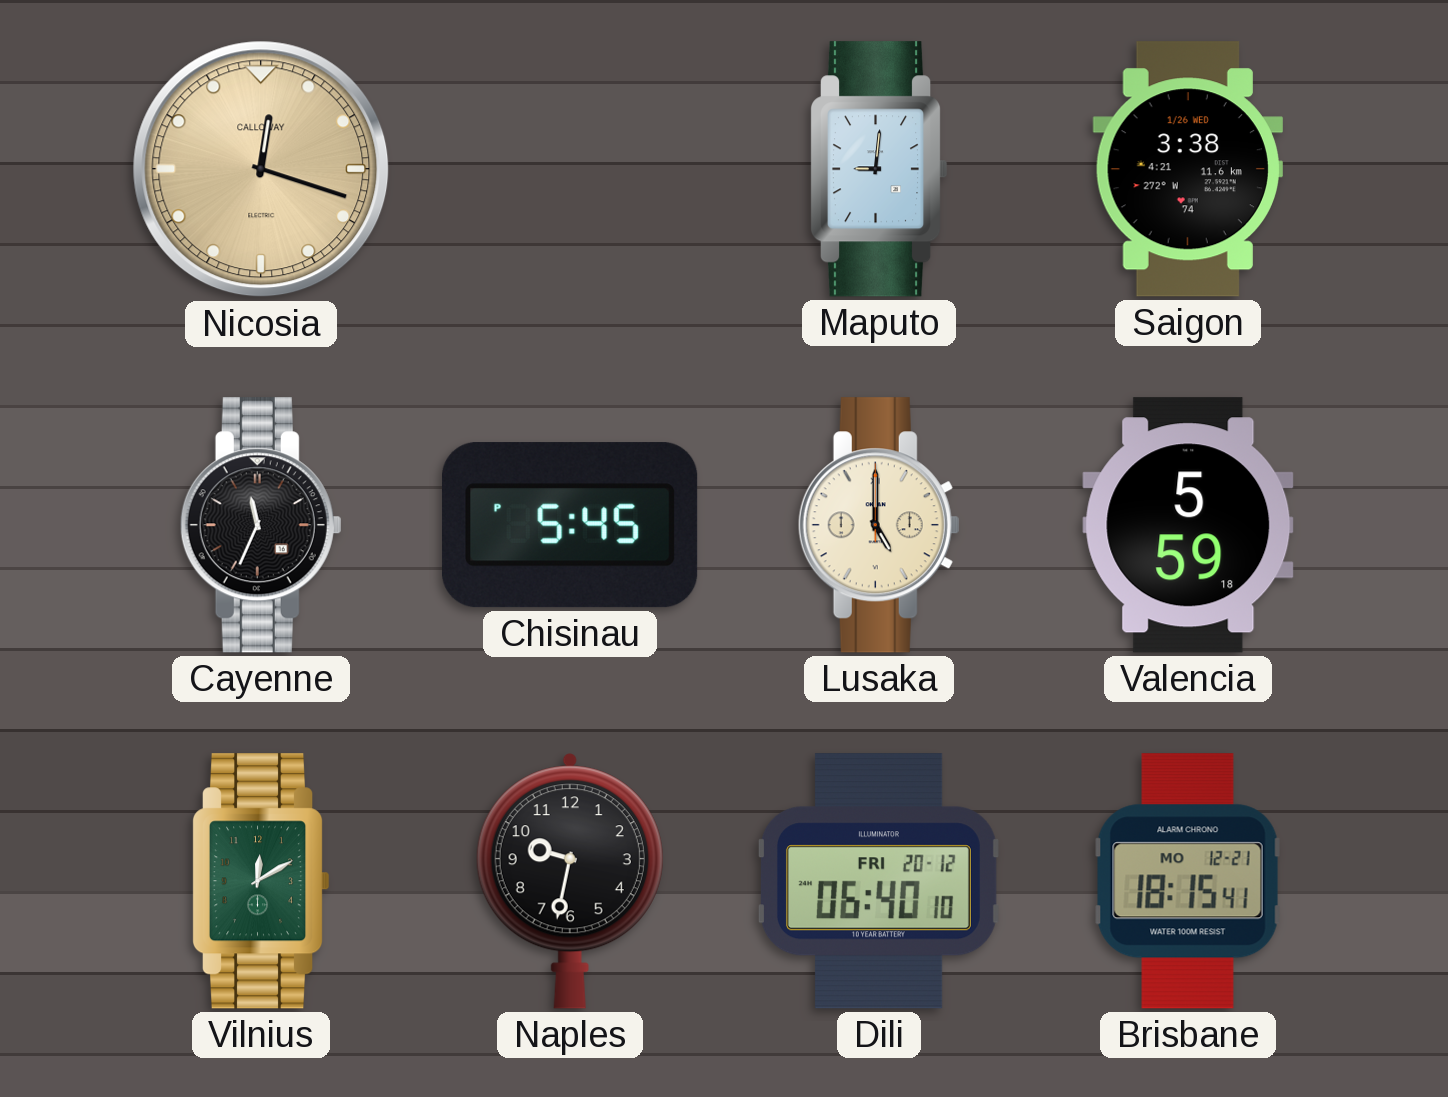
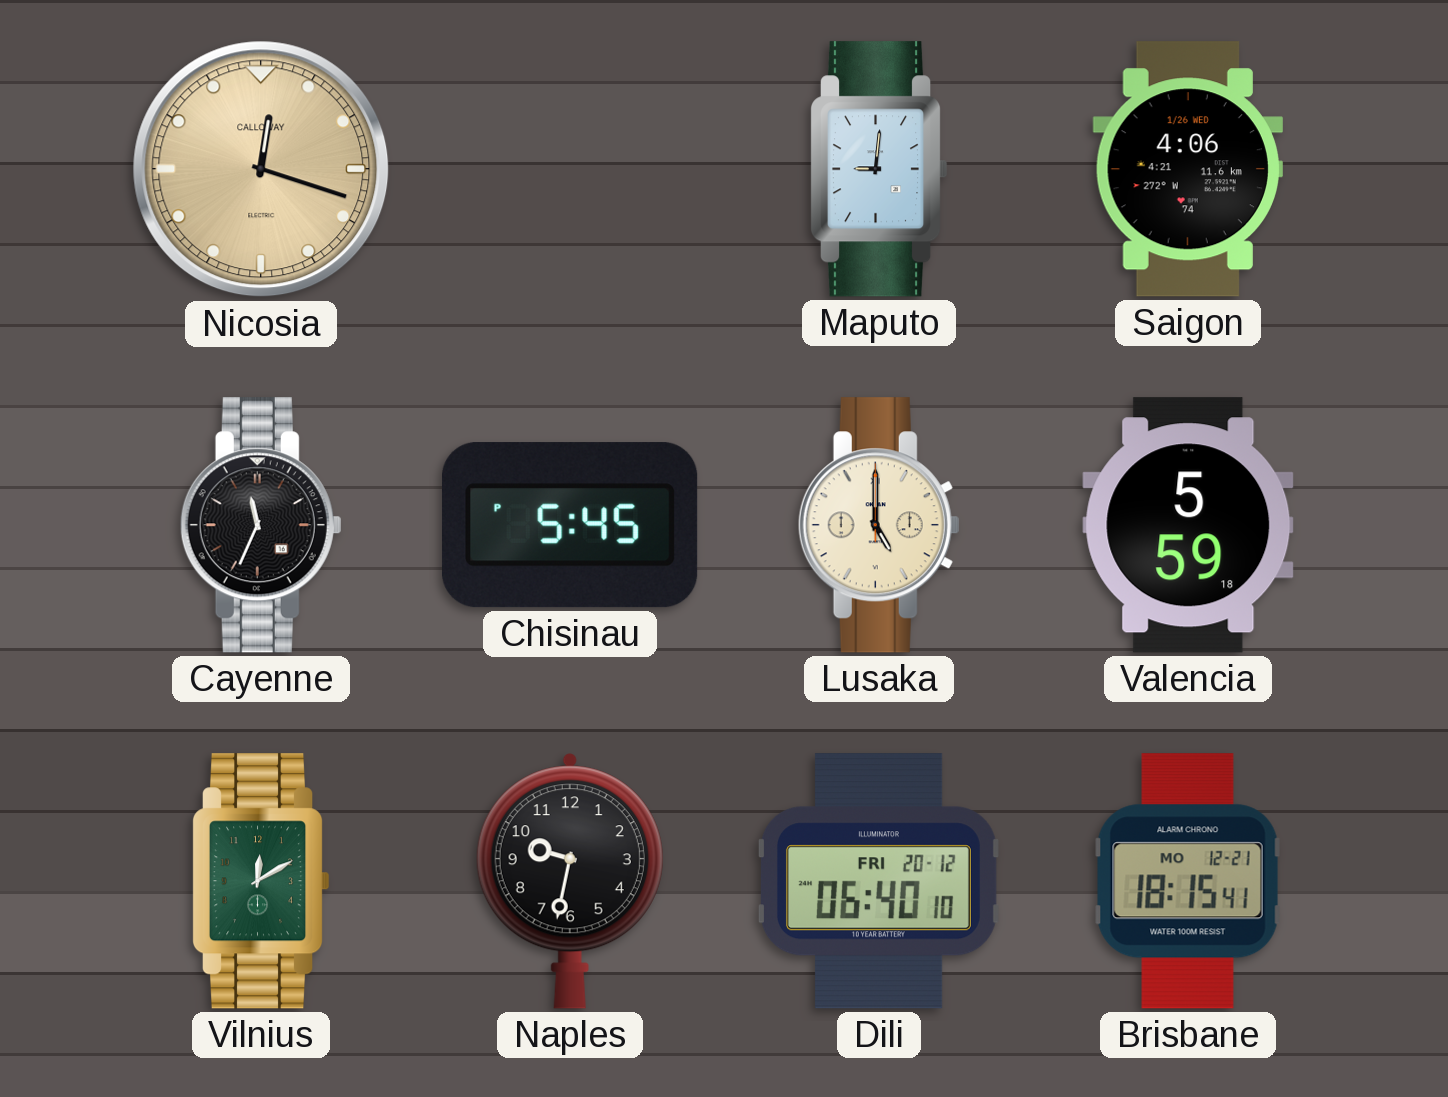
Saigon: 3:38 -> 4:06
